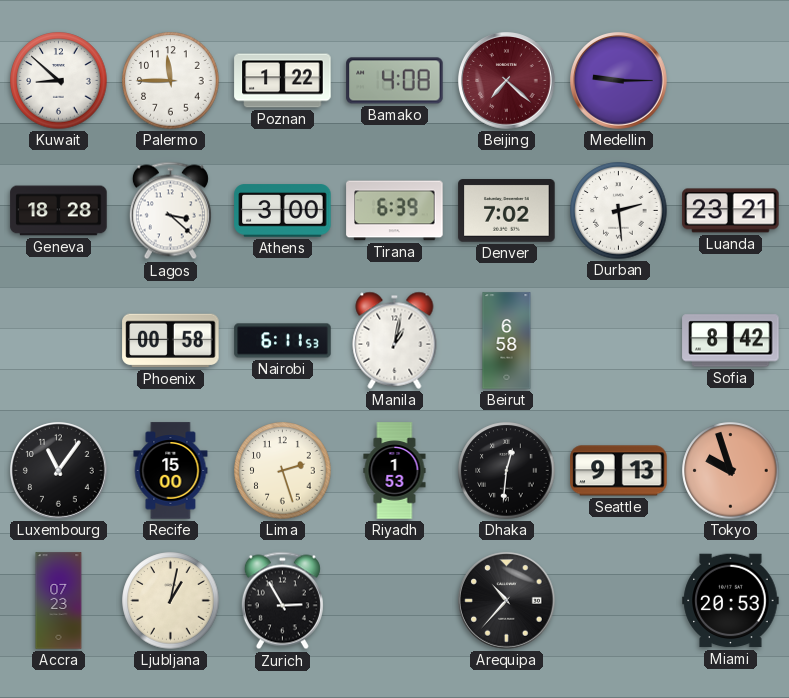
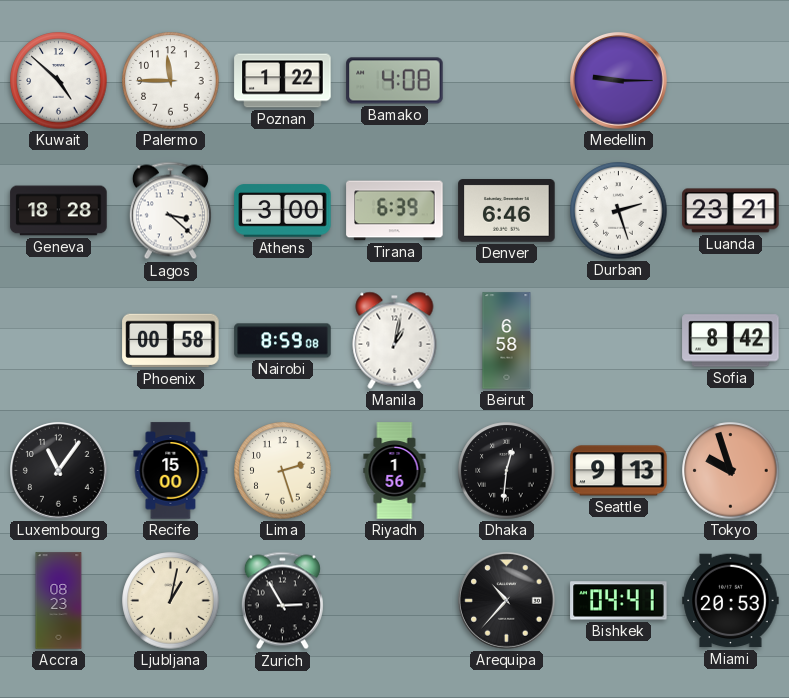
Kuwait: 8:52 -> 4:52
Beijing: 7:22 -> none
Denver: 7:02 -> 6:46
Durban: 2:29 -> 2:27
Nairobi: 6:11 -> 8:59
Riyadh: 1:53 -> 1:56
Accra: 07:23 -> 08:23
Bishkek: none -> 04:41
